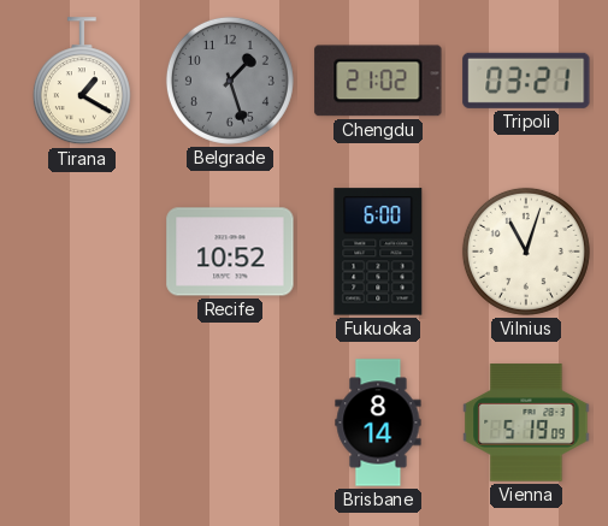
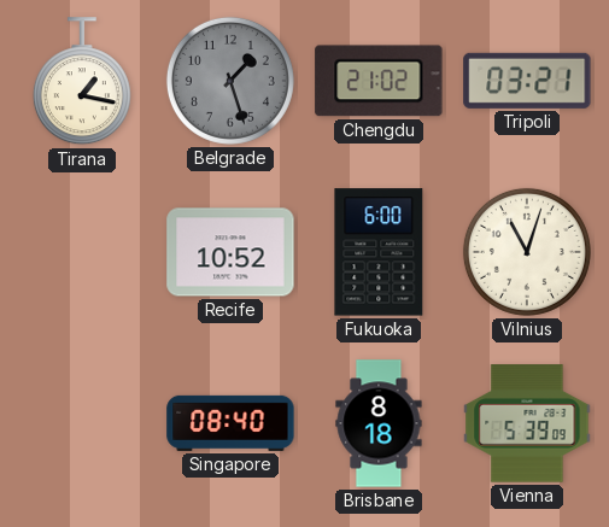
Tirana: 1:20 -> 1:17
Singapore: none -> 08:40
Brisbane: 8:14 -> 8:18
Vienna: 5:19 -> 5:39
